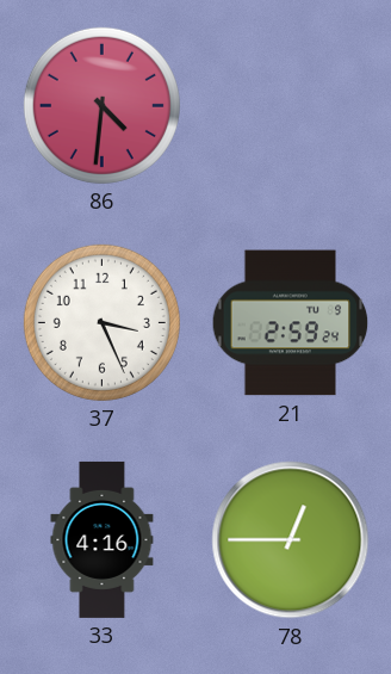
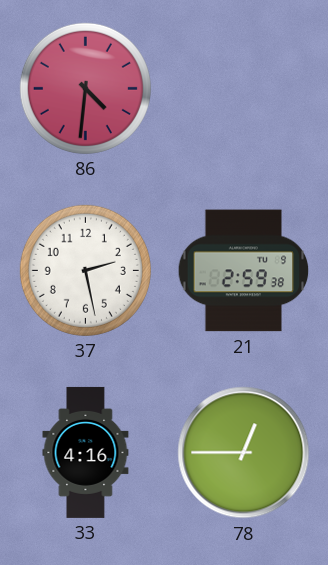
37: 3:26 -> 2:28
21: 2:59:24 -> 2:59:38
